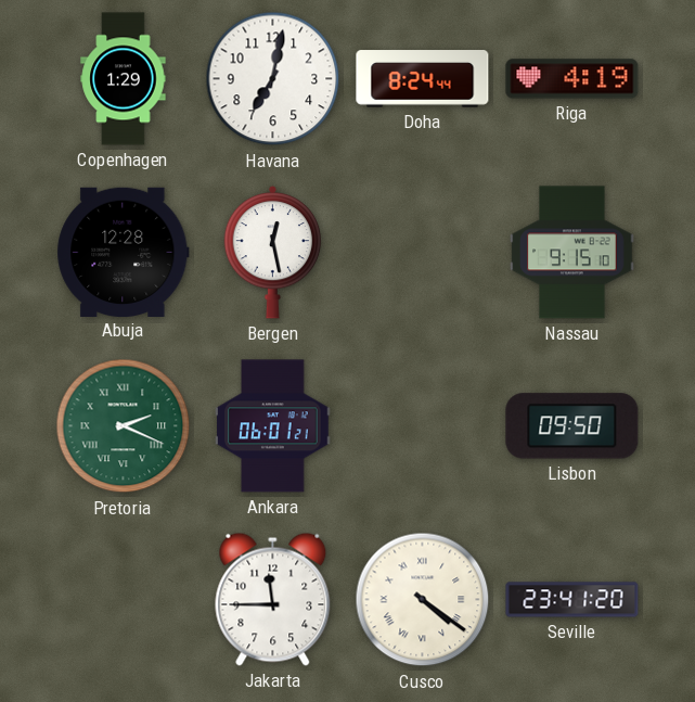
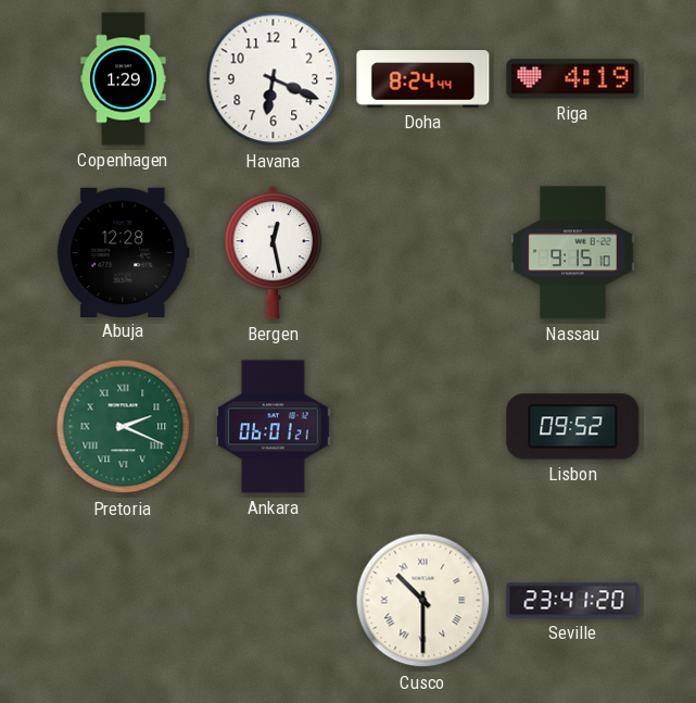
Havana: 7:02 -> 6:19
Lisbon: 09:50 -> 09:52
Jakarta: 11:45 -> none
Cusco: 4:21 -> 10:30
